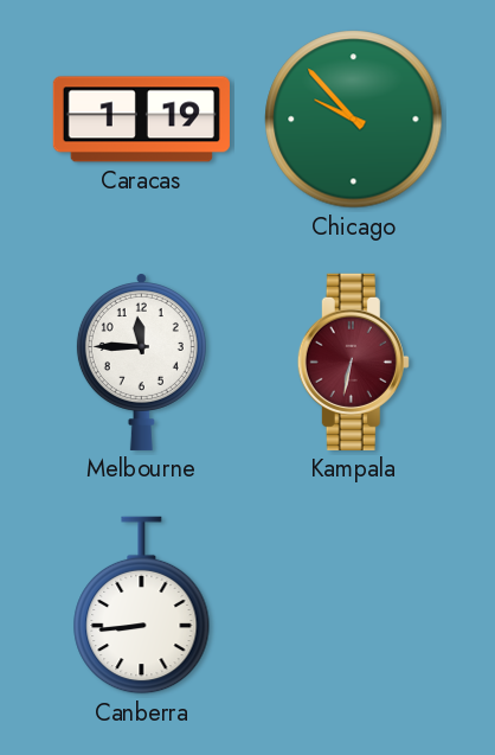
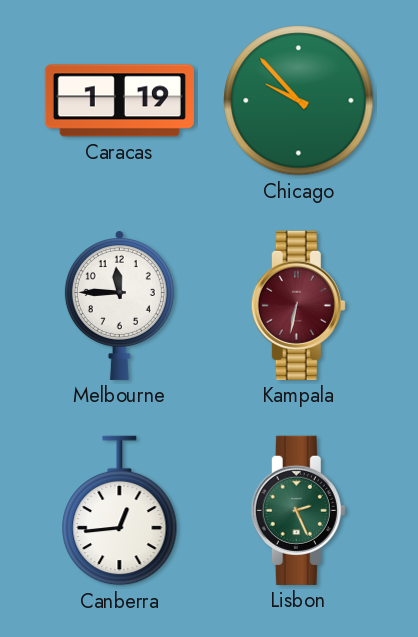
Canberra: 8:44 -> 12:44
Lisbon: none -> 2:26
